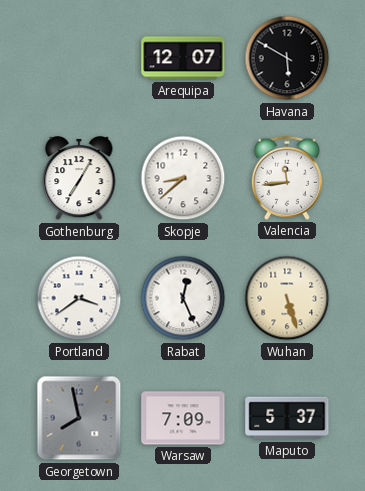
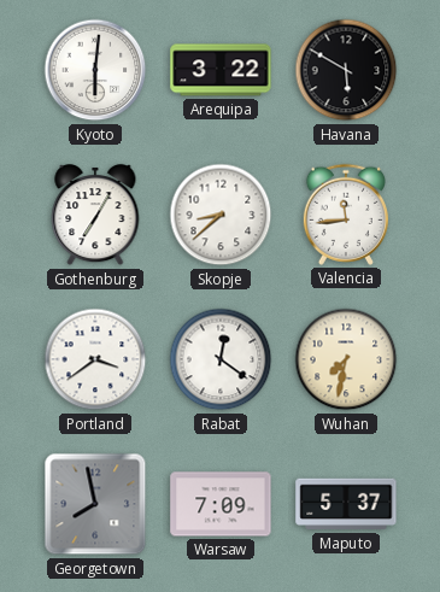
Kyoto: none -> 6:01
Arequipa: 12:07 -> 3:22
Rabat: 12:26 -> 12:21
Wuhan: 5:27 -> 7:32
